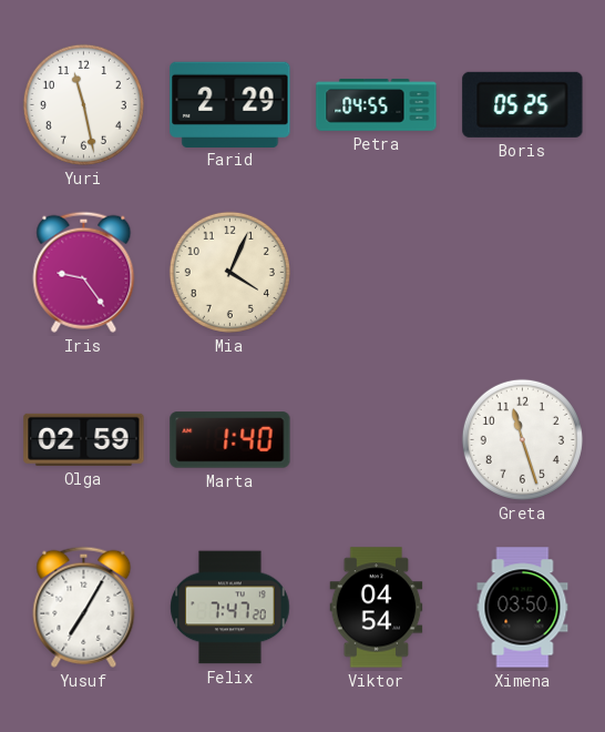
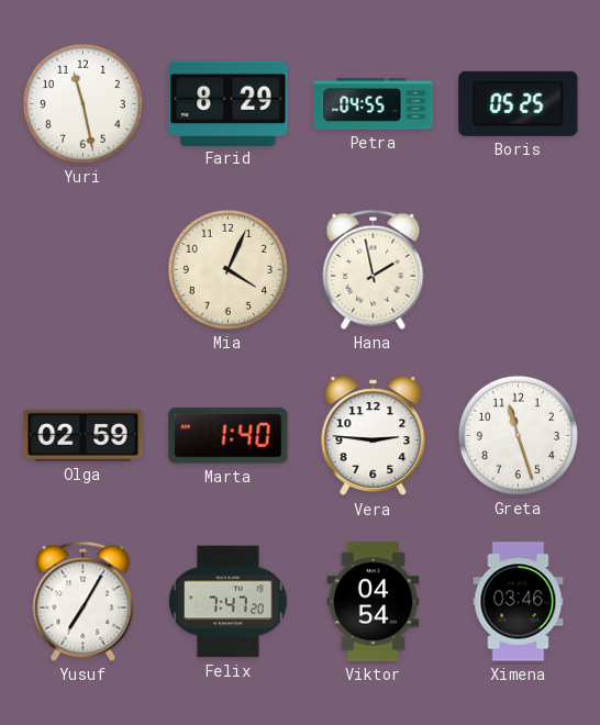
Farid: 2:29 -> 8:29
Iris: 9:24 -> none
Hana: none -> 1:58
Vera: none -> 2:46
Ximena: 03:50 -> 03:46
